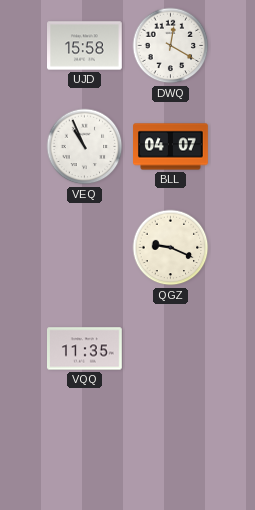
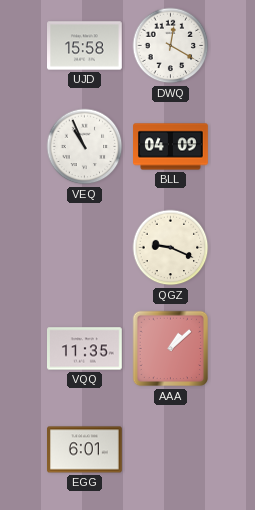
BLL: 04:07 -> 04:09
AAA: none -> 1:08
EGG: none -> 6:01
